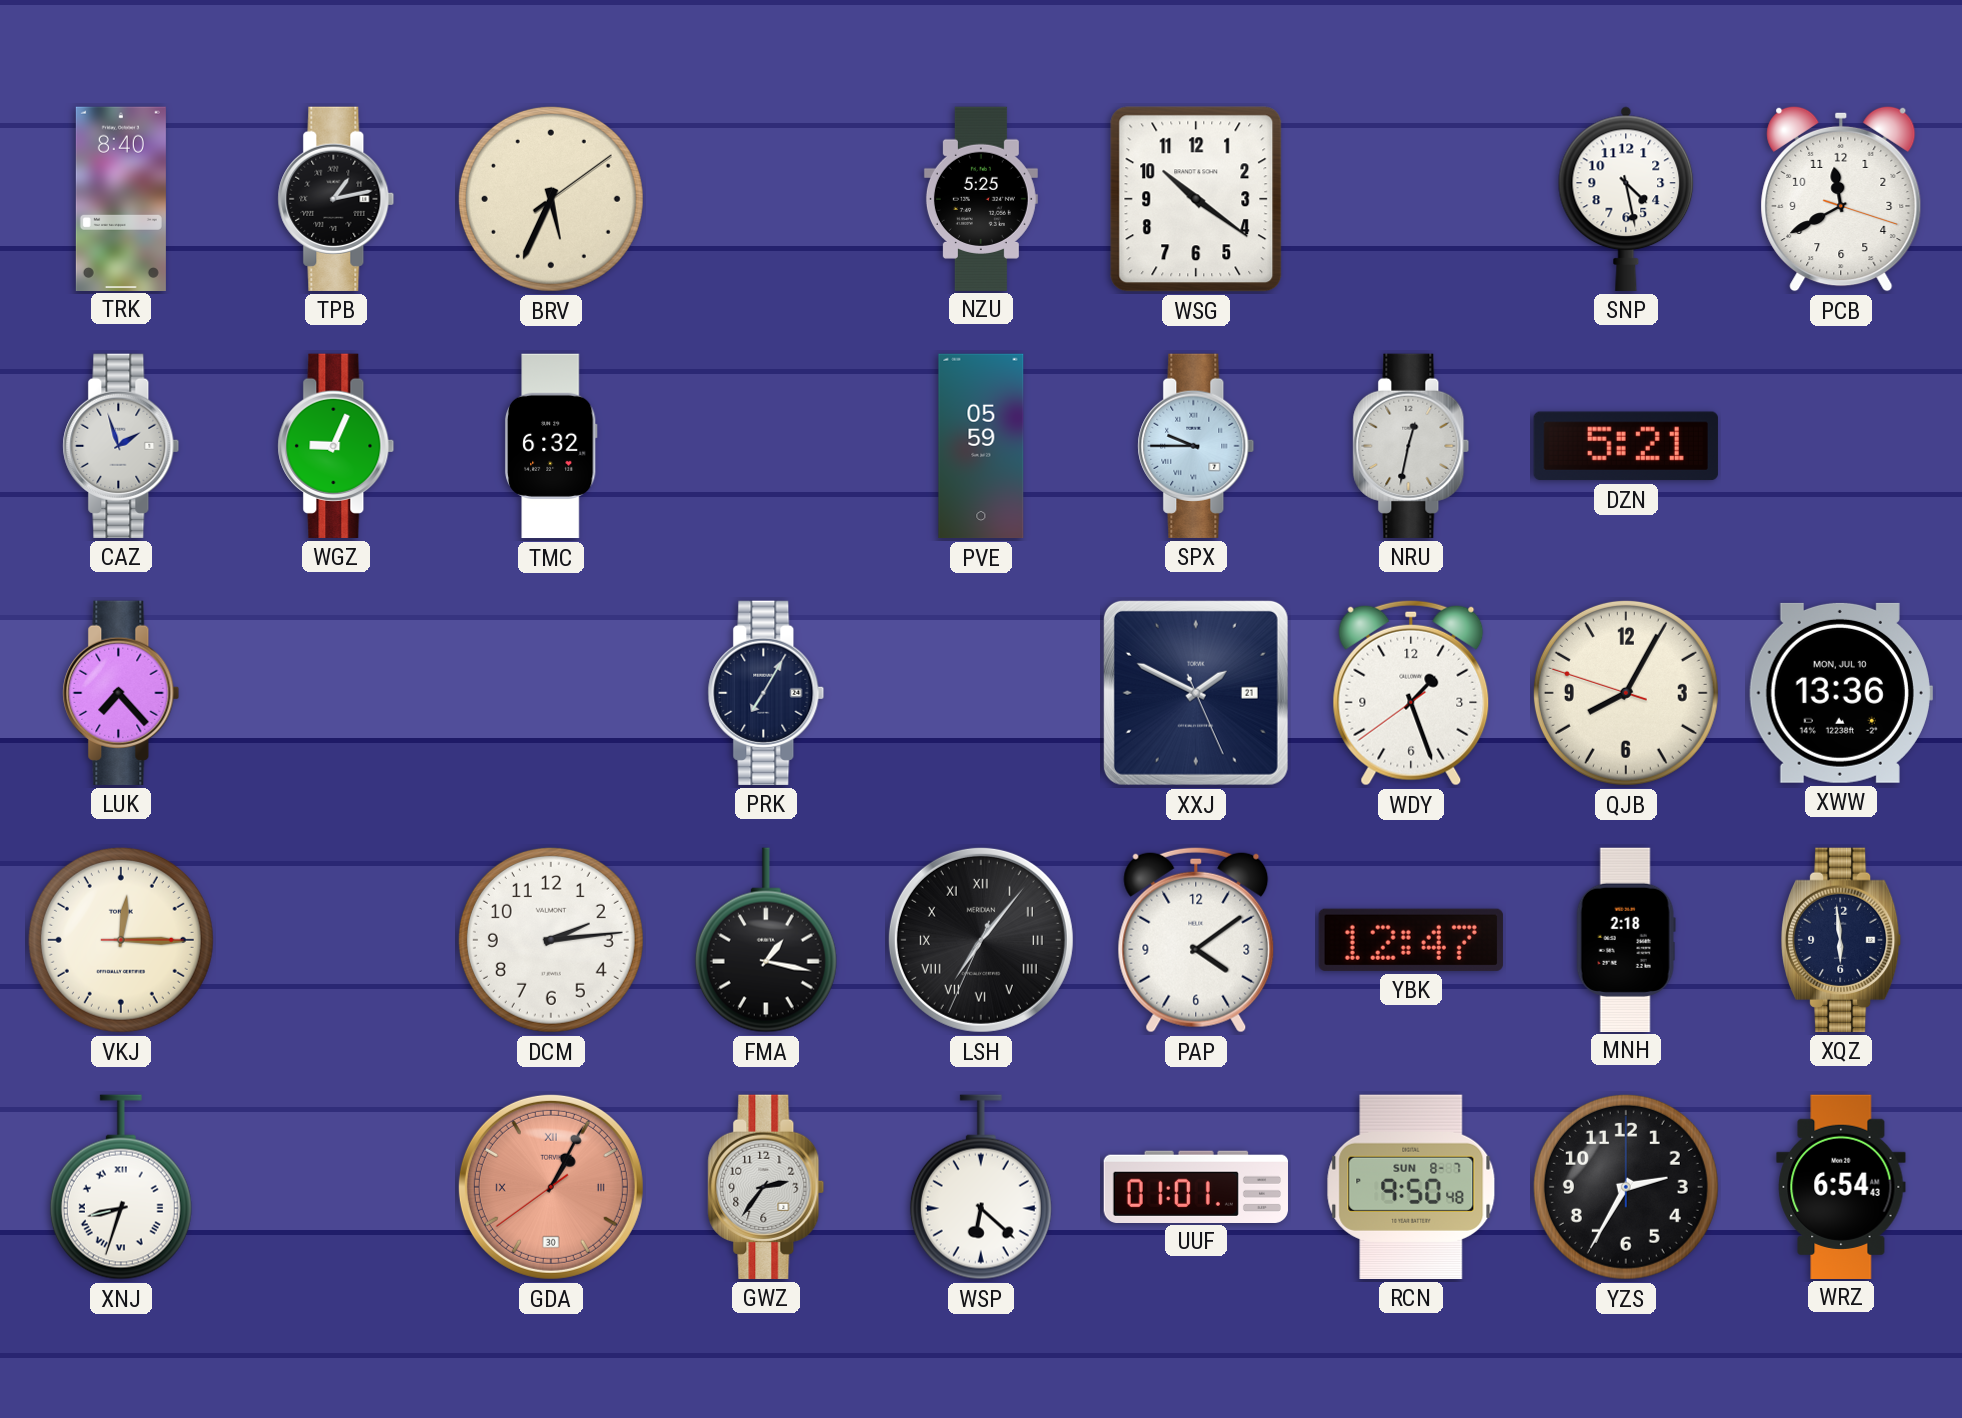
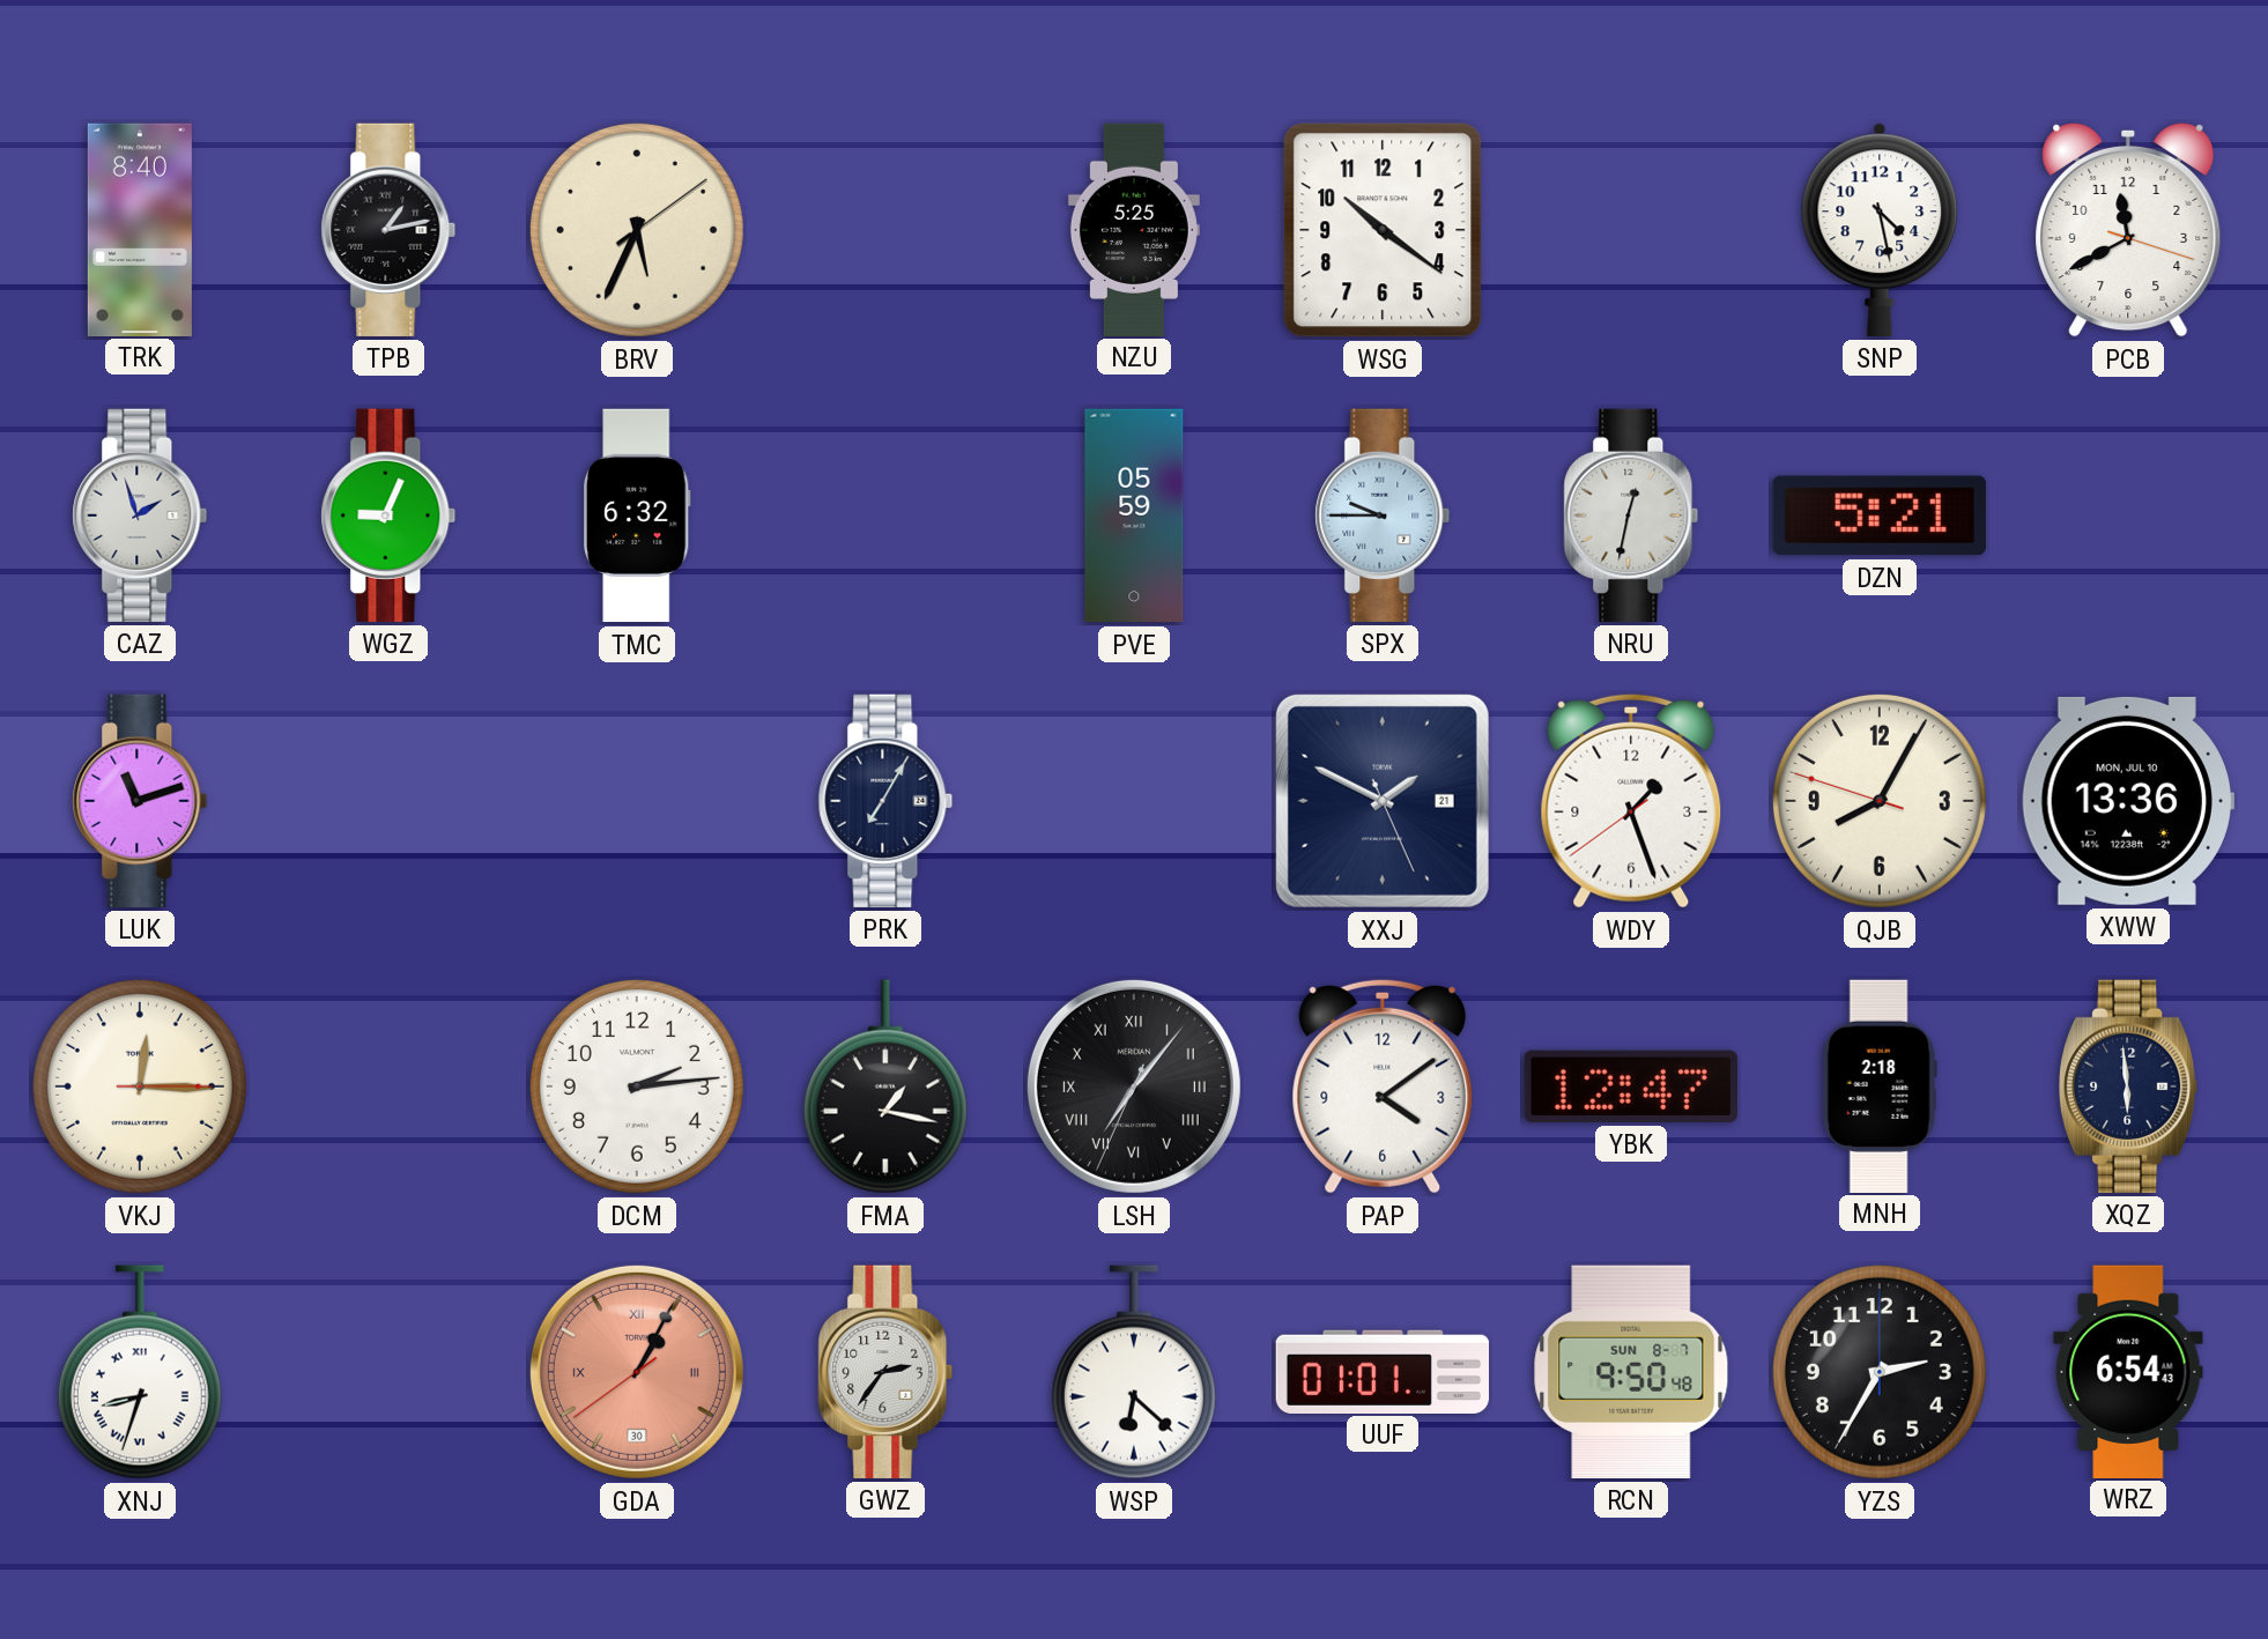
LUK: 7:23 -> 11:12
